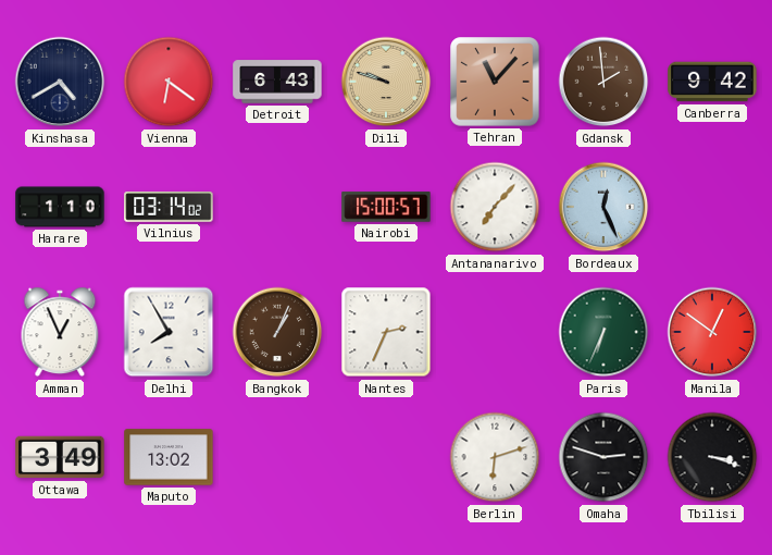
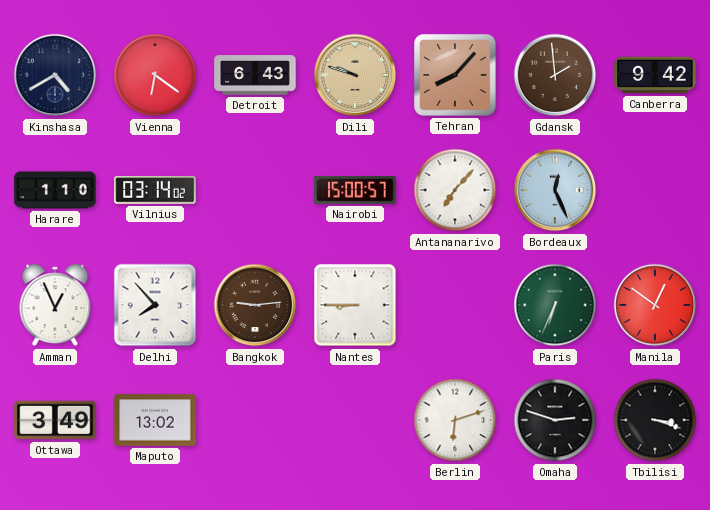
Tehran: 11:07 -> 8:07
Delhi: 7:55 -> 7:53
Bangkok: 1:04 -> 9:14
Nantes: 2:34 -> 8:45
